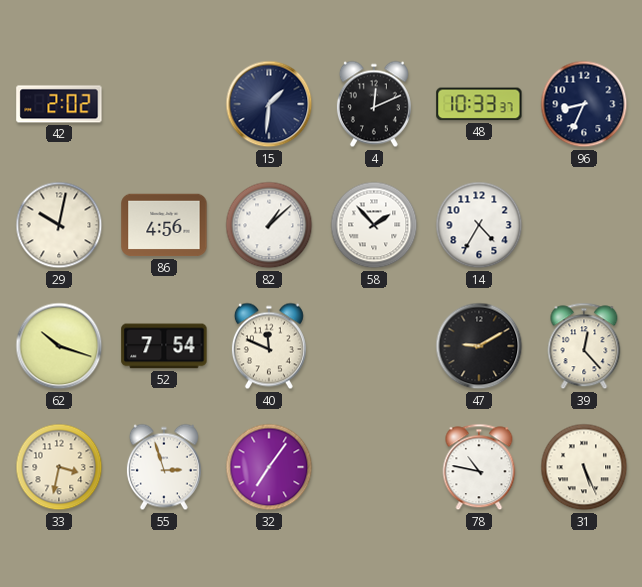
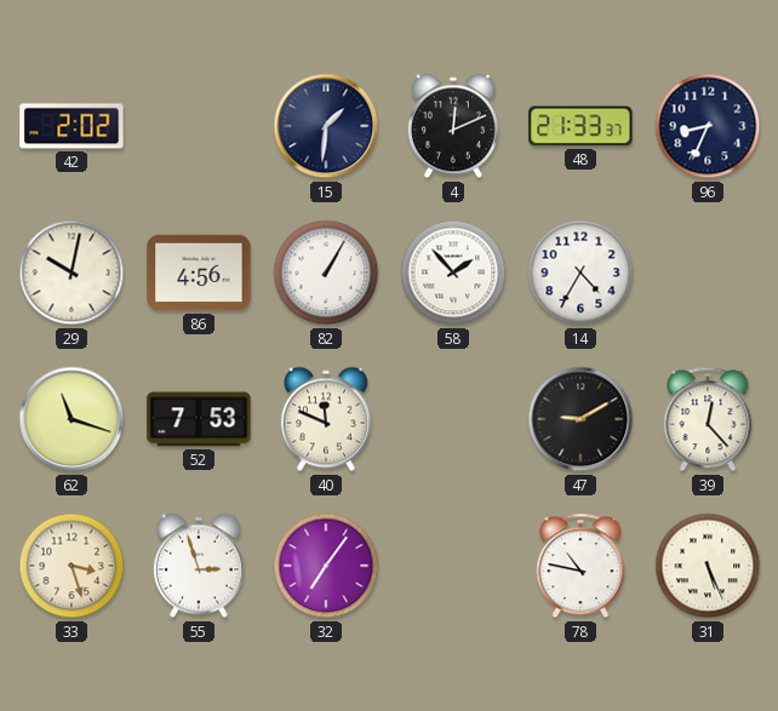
48: 10:33 -> 21:33
82: 1:08 -> 1:05
62: 10:18 -> 11:18
52: 7:54 -> 7:53
33: 3:32 -> 3:27
